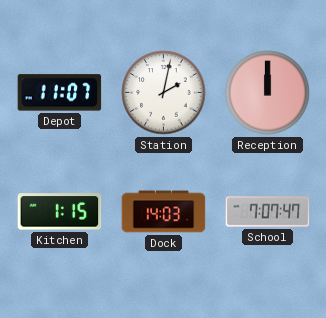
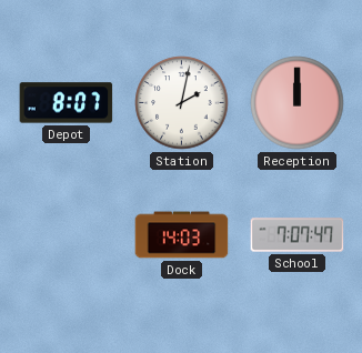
Depot: 11:07 -> 8:07
Kitchen: 1:15 -> none
